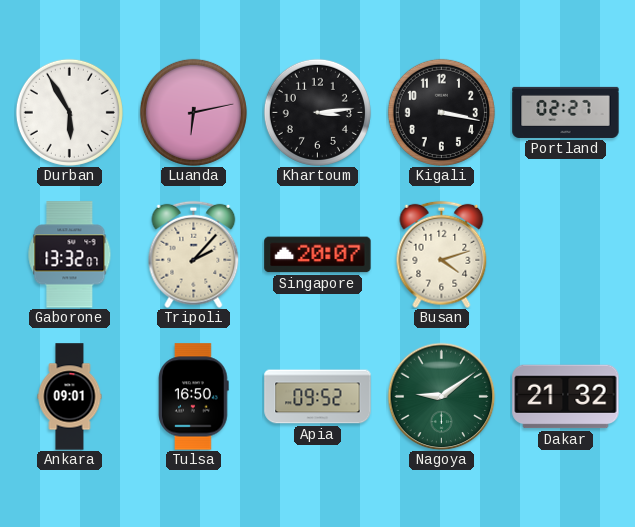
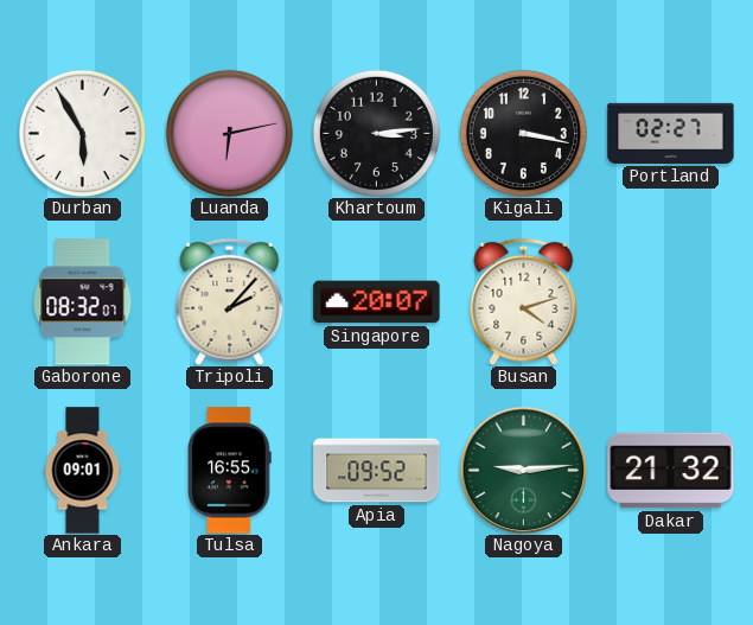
Gaborone: 13:32 -> 08:32
Tulsa: 16:50 -> 16:55
Nagoya: 9:09 -> 9:14
